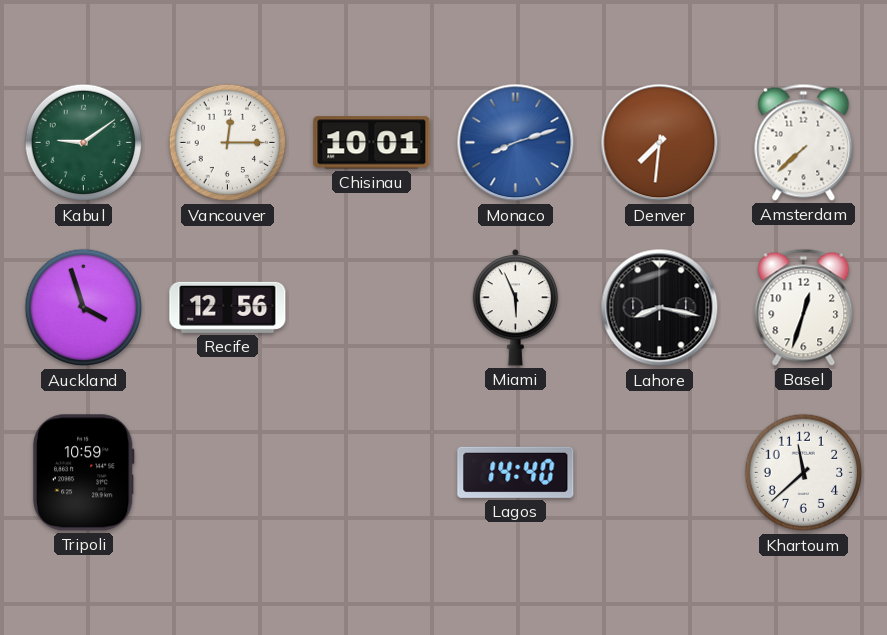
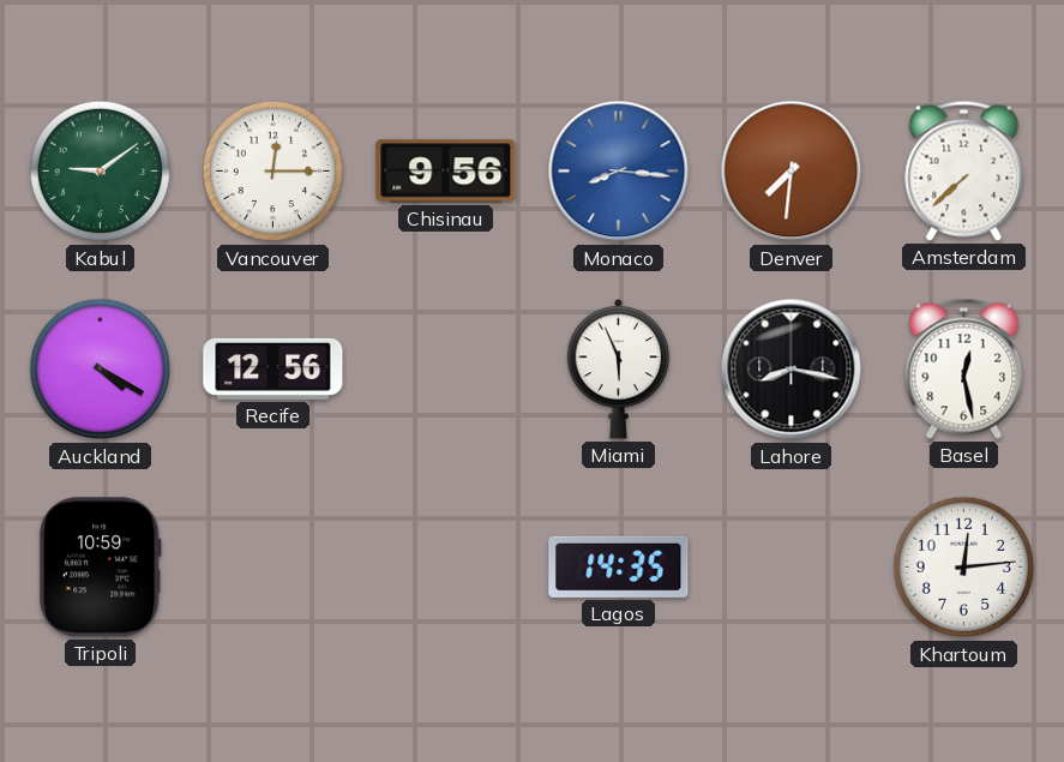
Chisinau: 10:01 -> 9:56
Monaco: 8:12 -> 8:16
Auckland: 3:57 -> 4:20
Basel: 12:33 -> 12:28
Lagos: 14:40 -> 14:35
Khartoum: 11:38 -> 12:14
